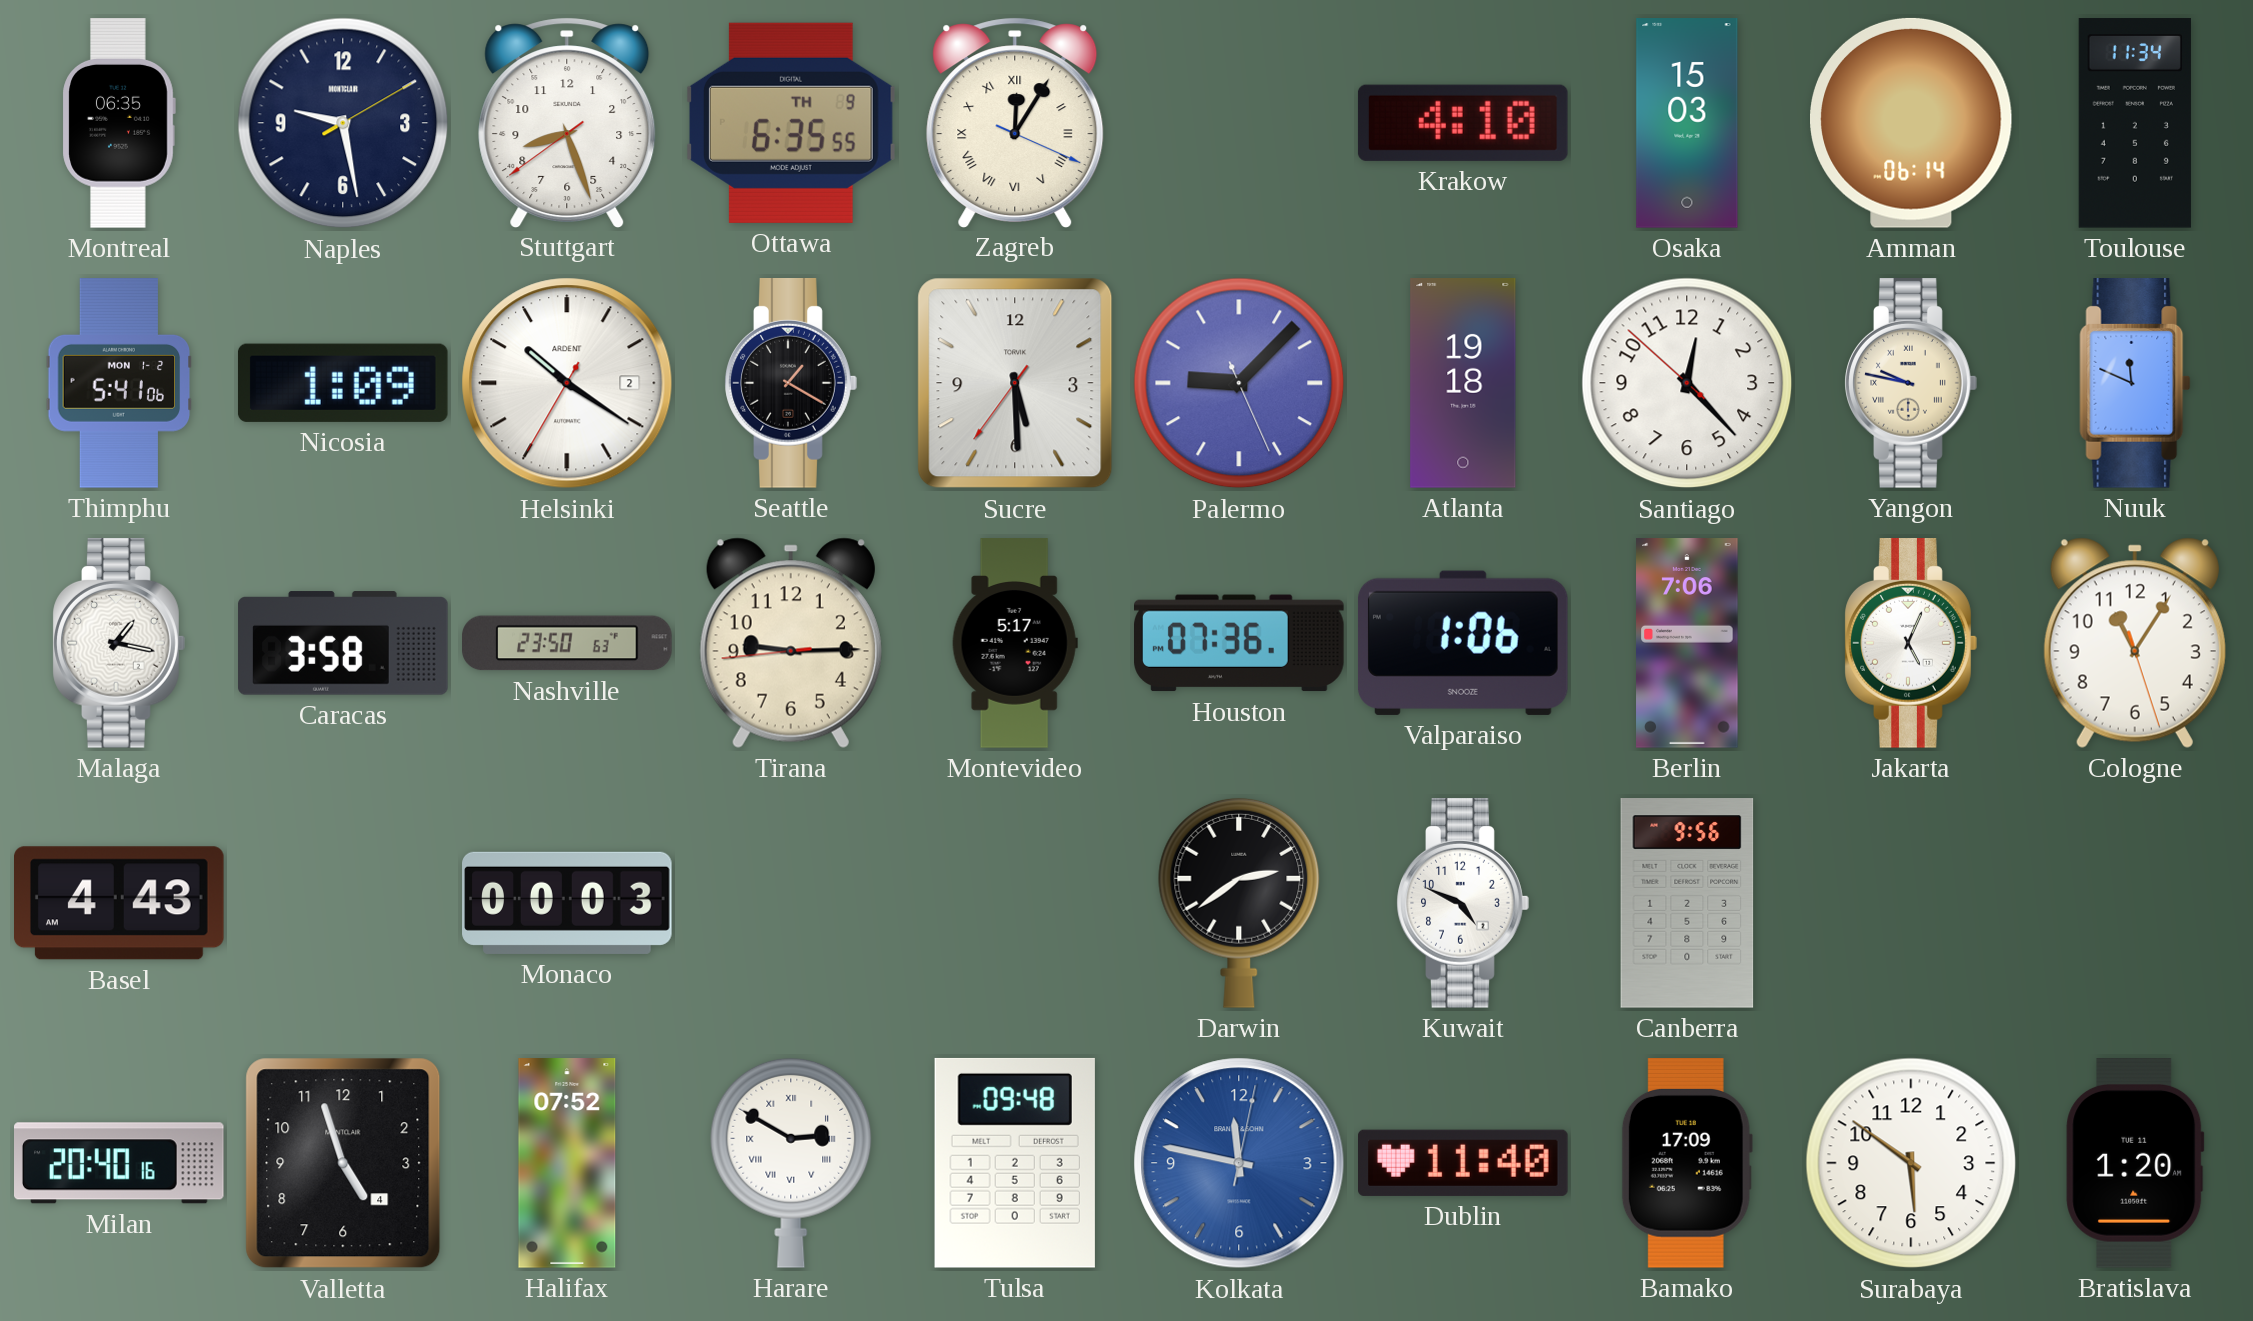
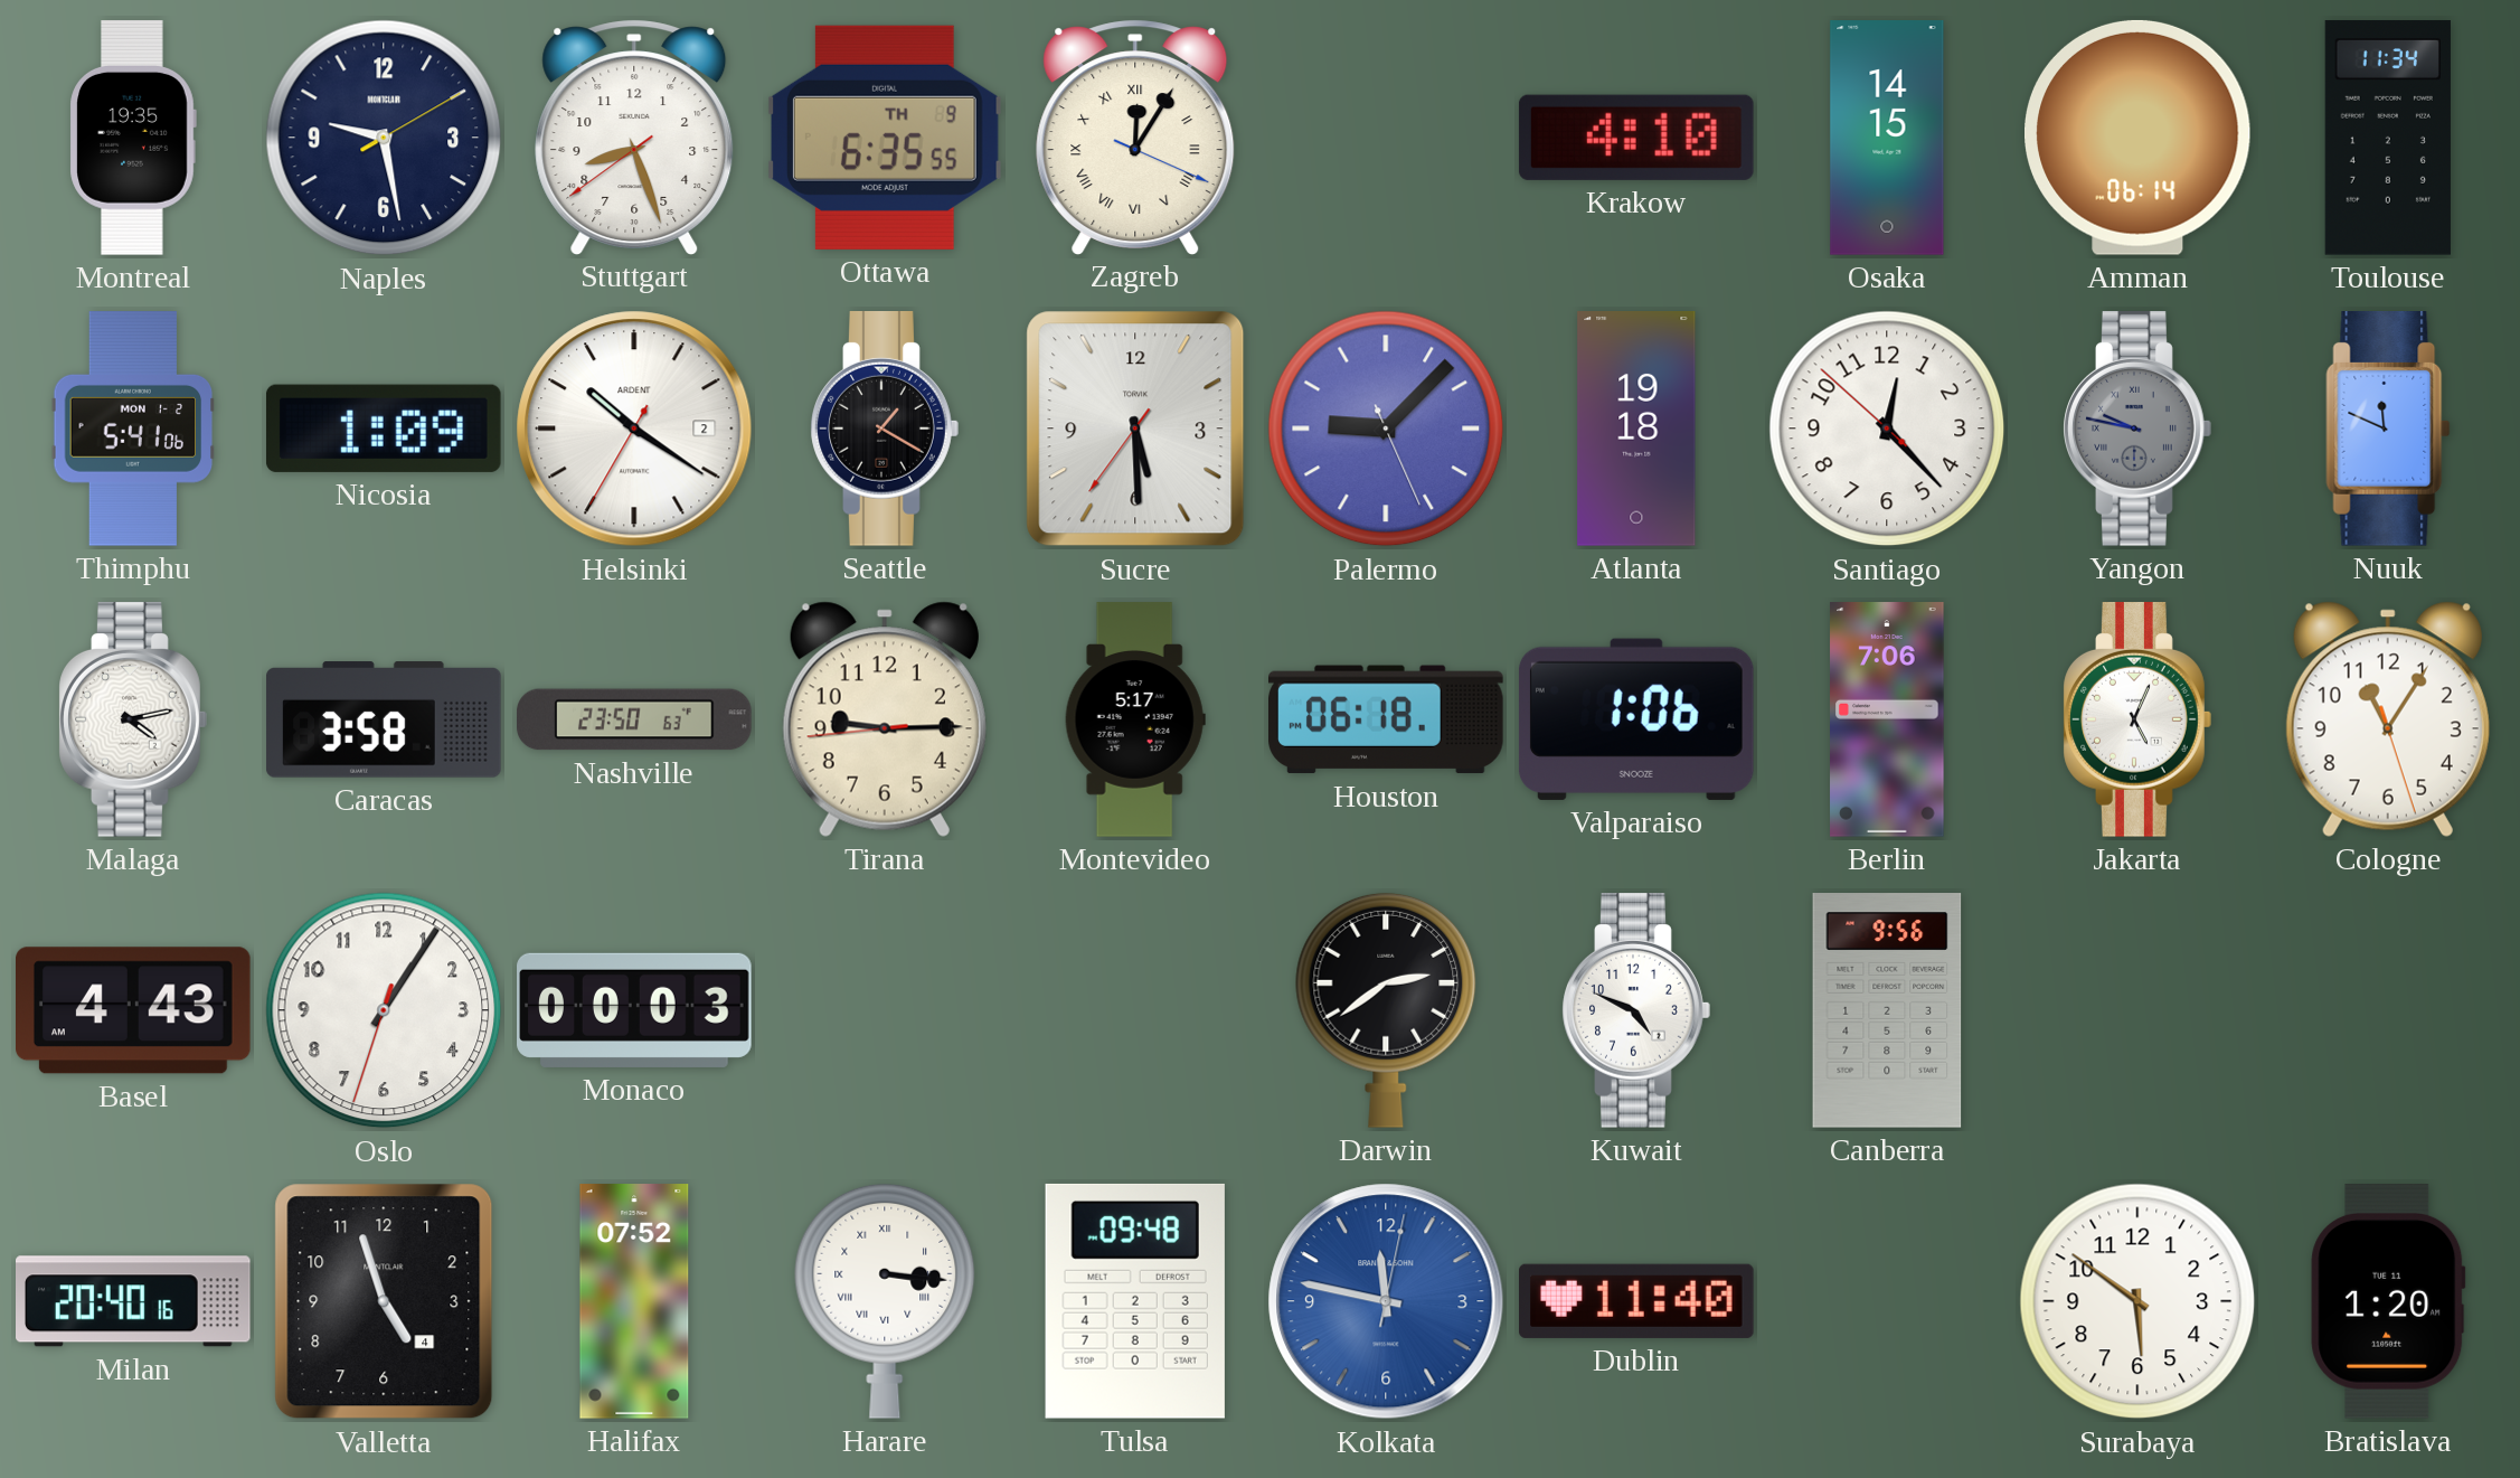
Montreal: 06:35 -> 19:35
Osaka: 15:03 -> 14:15
Yangon dial: cream -> grey
Malaga: 1:17 -> 4:13
Houston: 07:36 -> 06:18
Oslo: none -> 1:05
Harare: 2:50 -> 3:16
Bamako: 17:09 -> none
